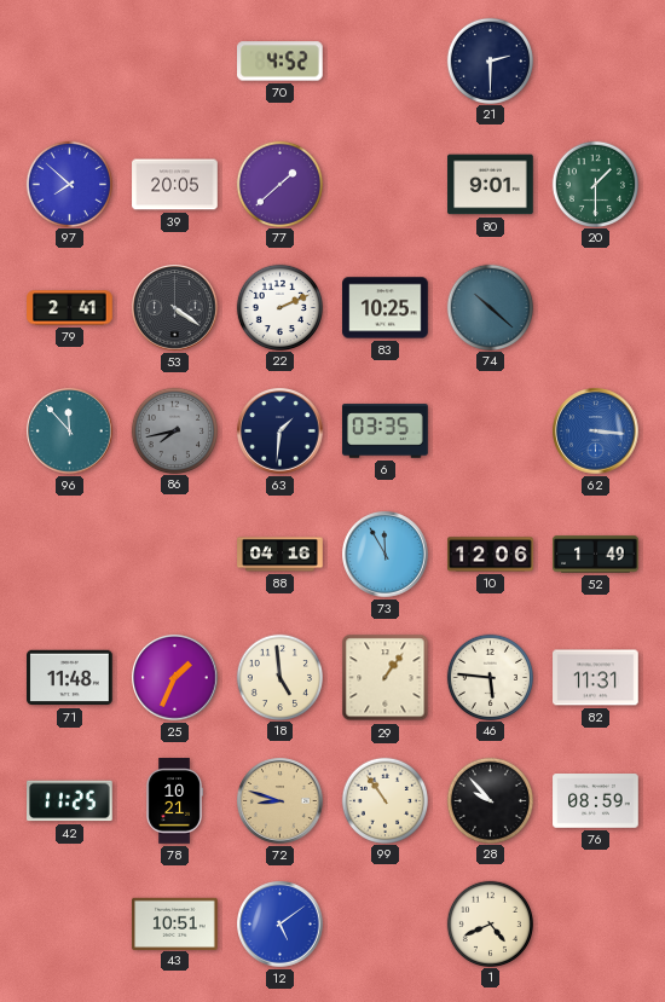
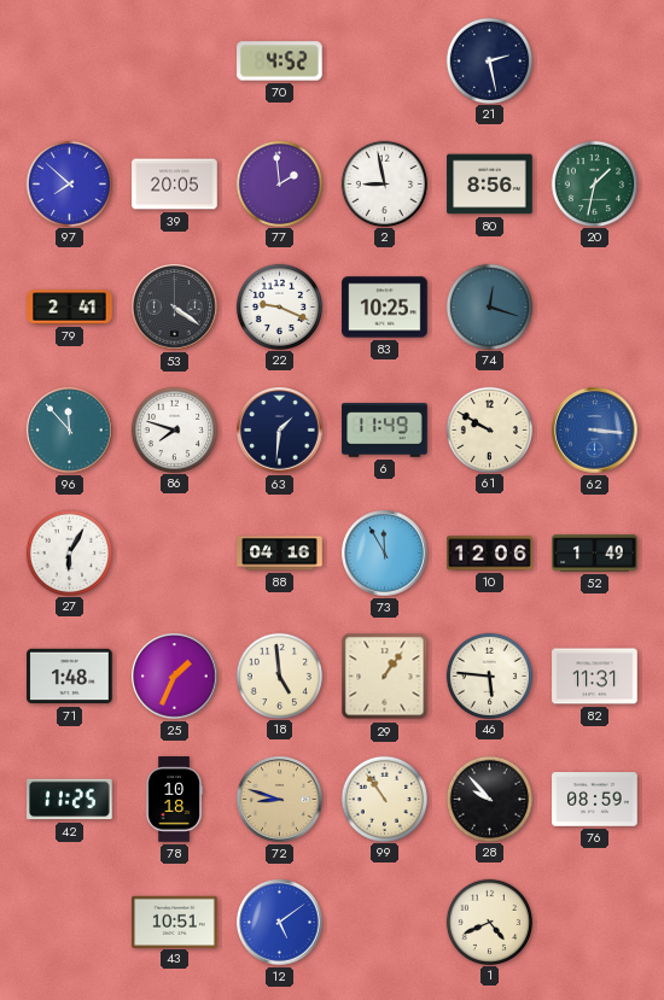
21: 2:30 -> 2:28
77: 1:38 -> 1:59
2: none -> 8:58
80: 9:01 -> 8:56
20: 1:30 -> 1:32
22: 2:11 -> 9:19
74: 10:22 -> 12:18
86: 7:43 -> 7:48
86 dial: grey -> white
6: 03:35 -> 11:49
61: none -> 9:50
27: none -> 6:05
71: 11:48 -> 1:48
78: 10:21 -> 10:18
